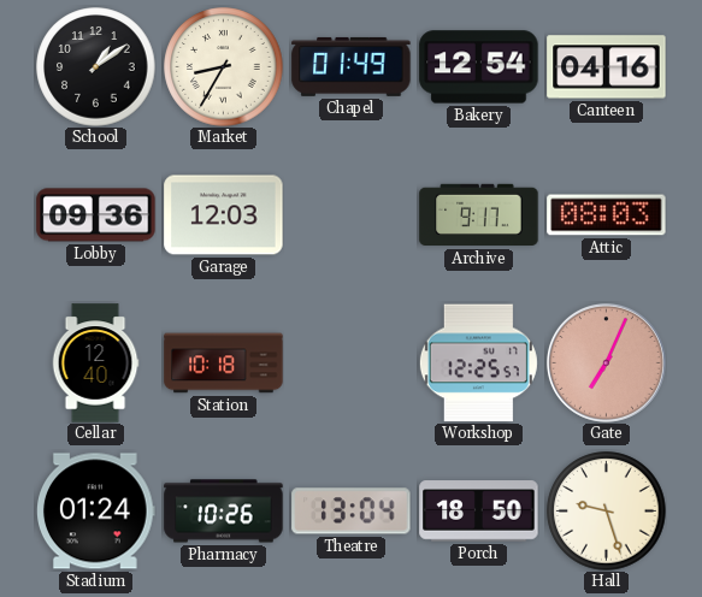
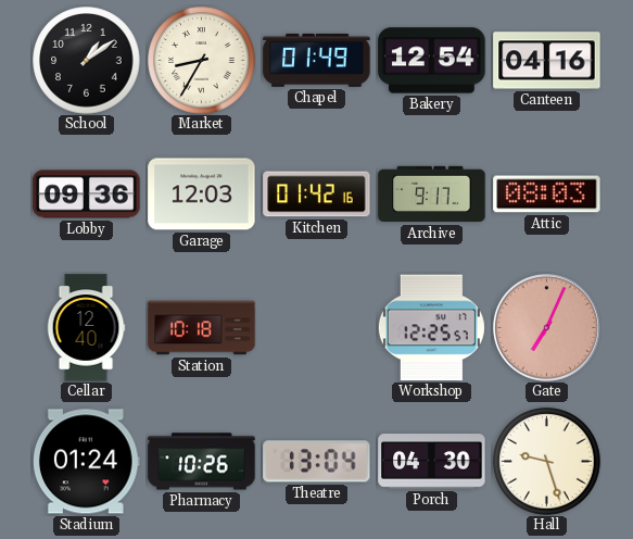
Kitchen: none -> 01:42
Porch: 18:50 -> 04:30
